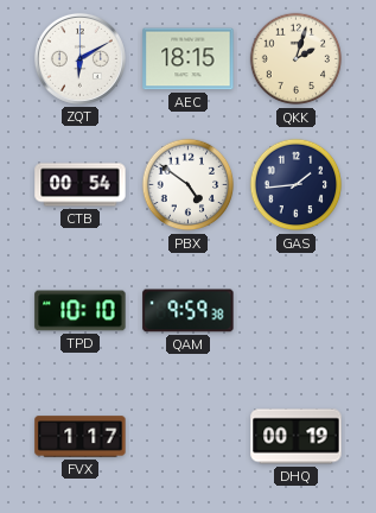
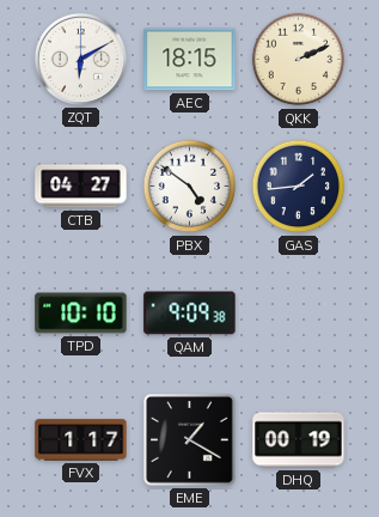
QKK: 2:03 -> 2:11
CTB: 00:54 -> 04:27
QAM: 9:59 -> 9:09
EME: none -> 1:20
